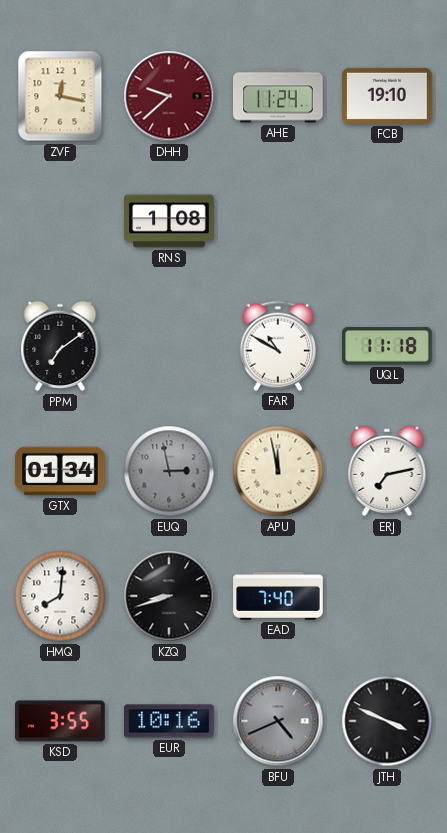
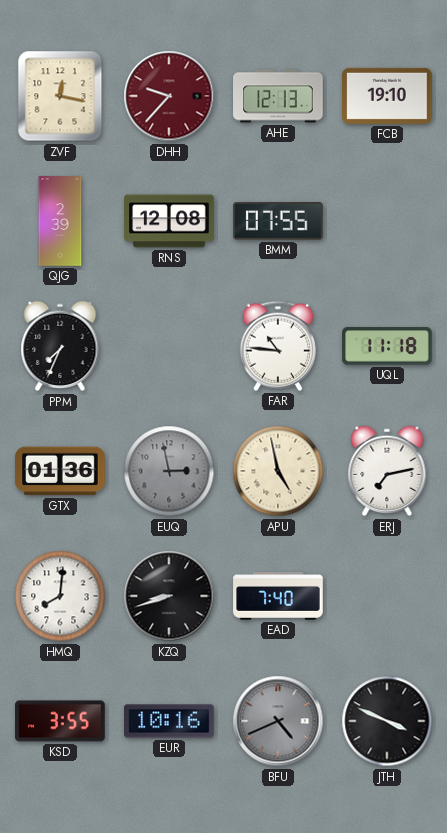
DHH: 9:38 -> 9:37
AHE: 11:24 -> 12:13
QJG: none -> 2:39
RNS: 1:08 -> 12:08
BMM: none -> 07:55
PPM: 7:09 -> 7:34
FAR: 10:50 -> 10:46
GTX: 01:34 -> 01:36
APU: 11:58 -> 4:58
